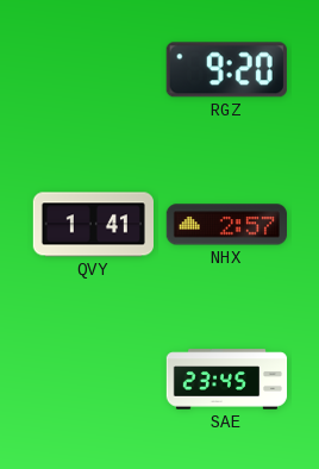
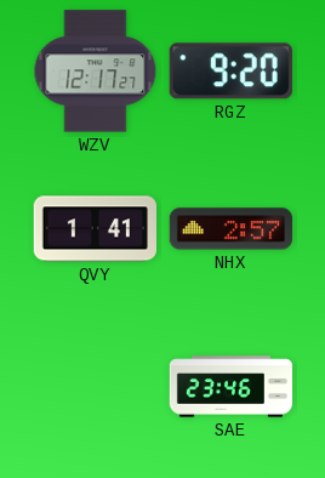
WZV: none -> 12:17
SAE: 23:45 -> 23:46
